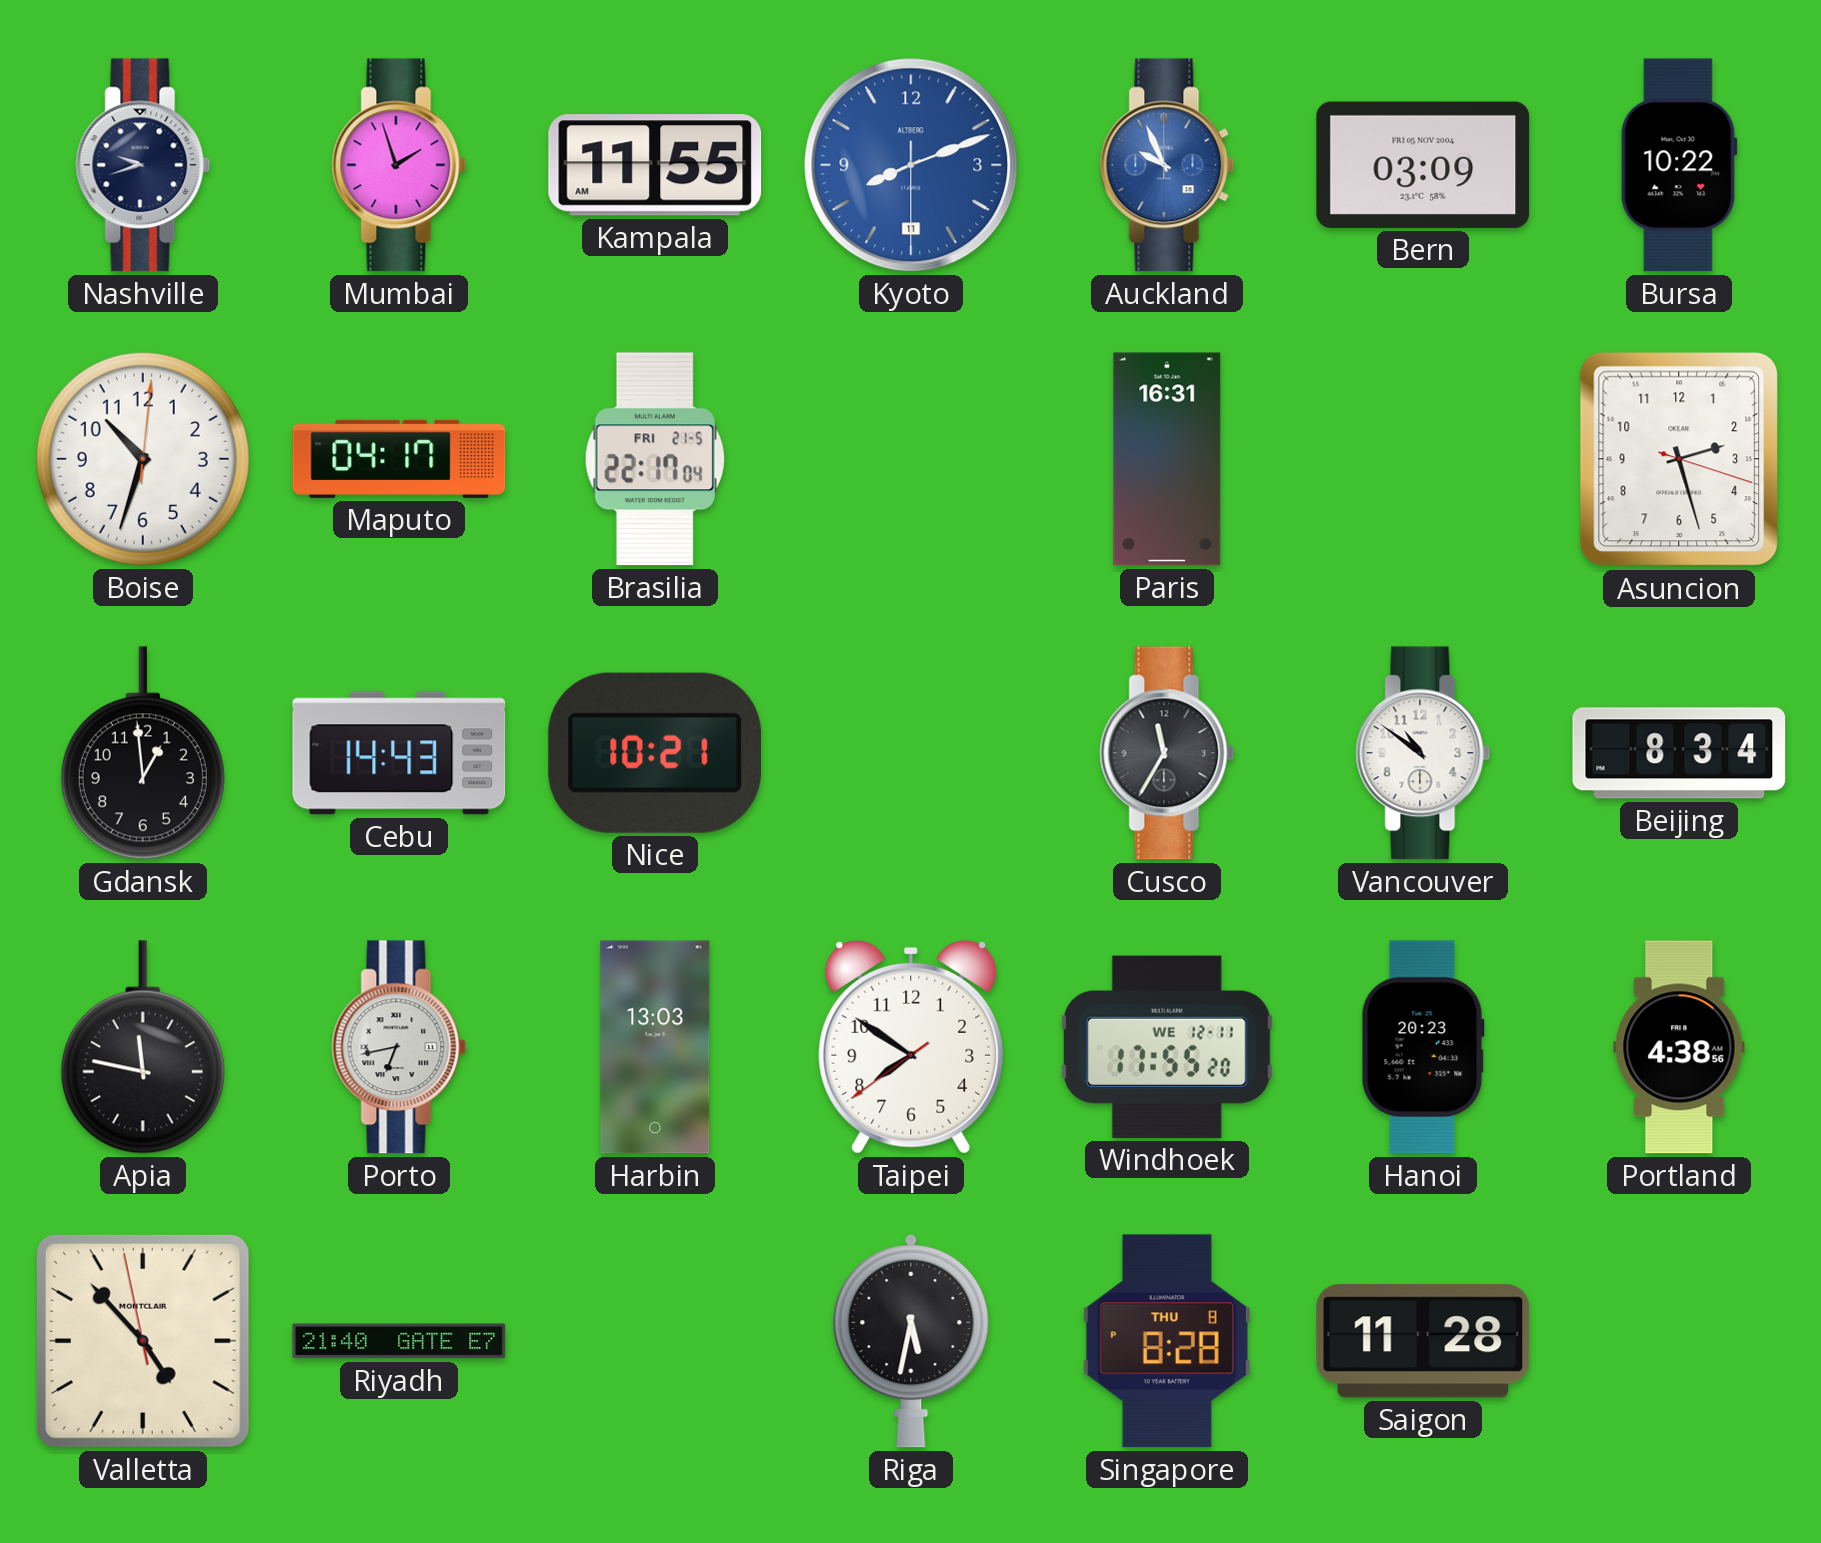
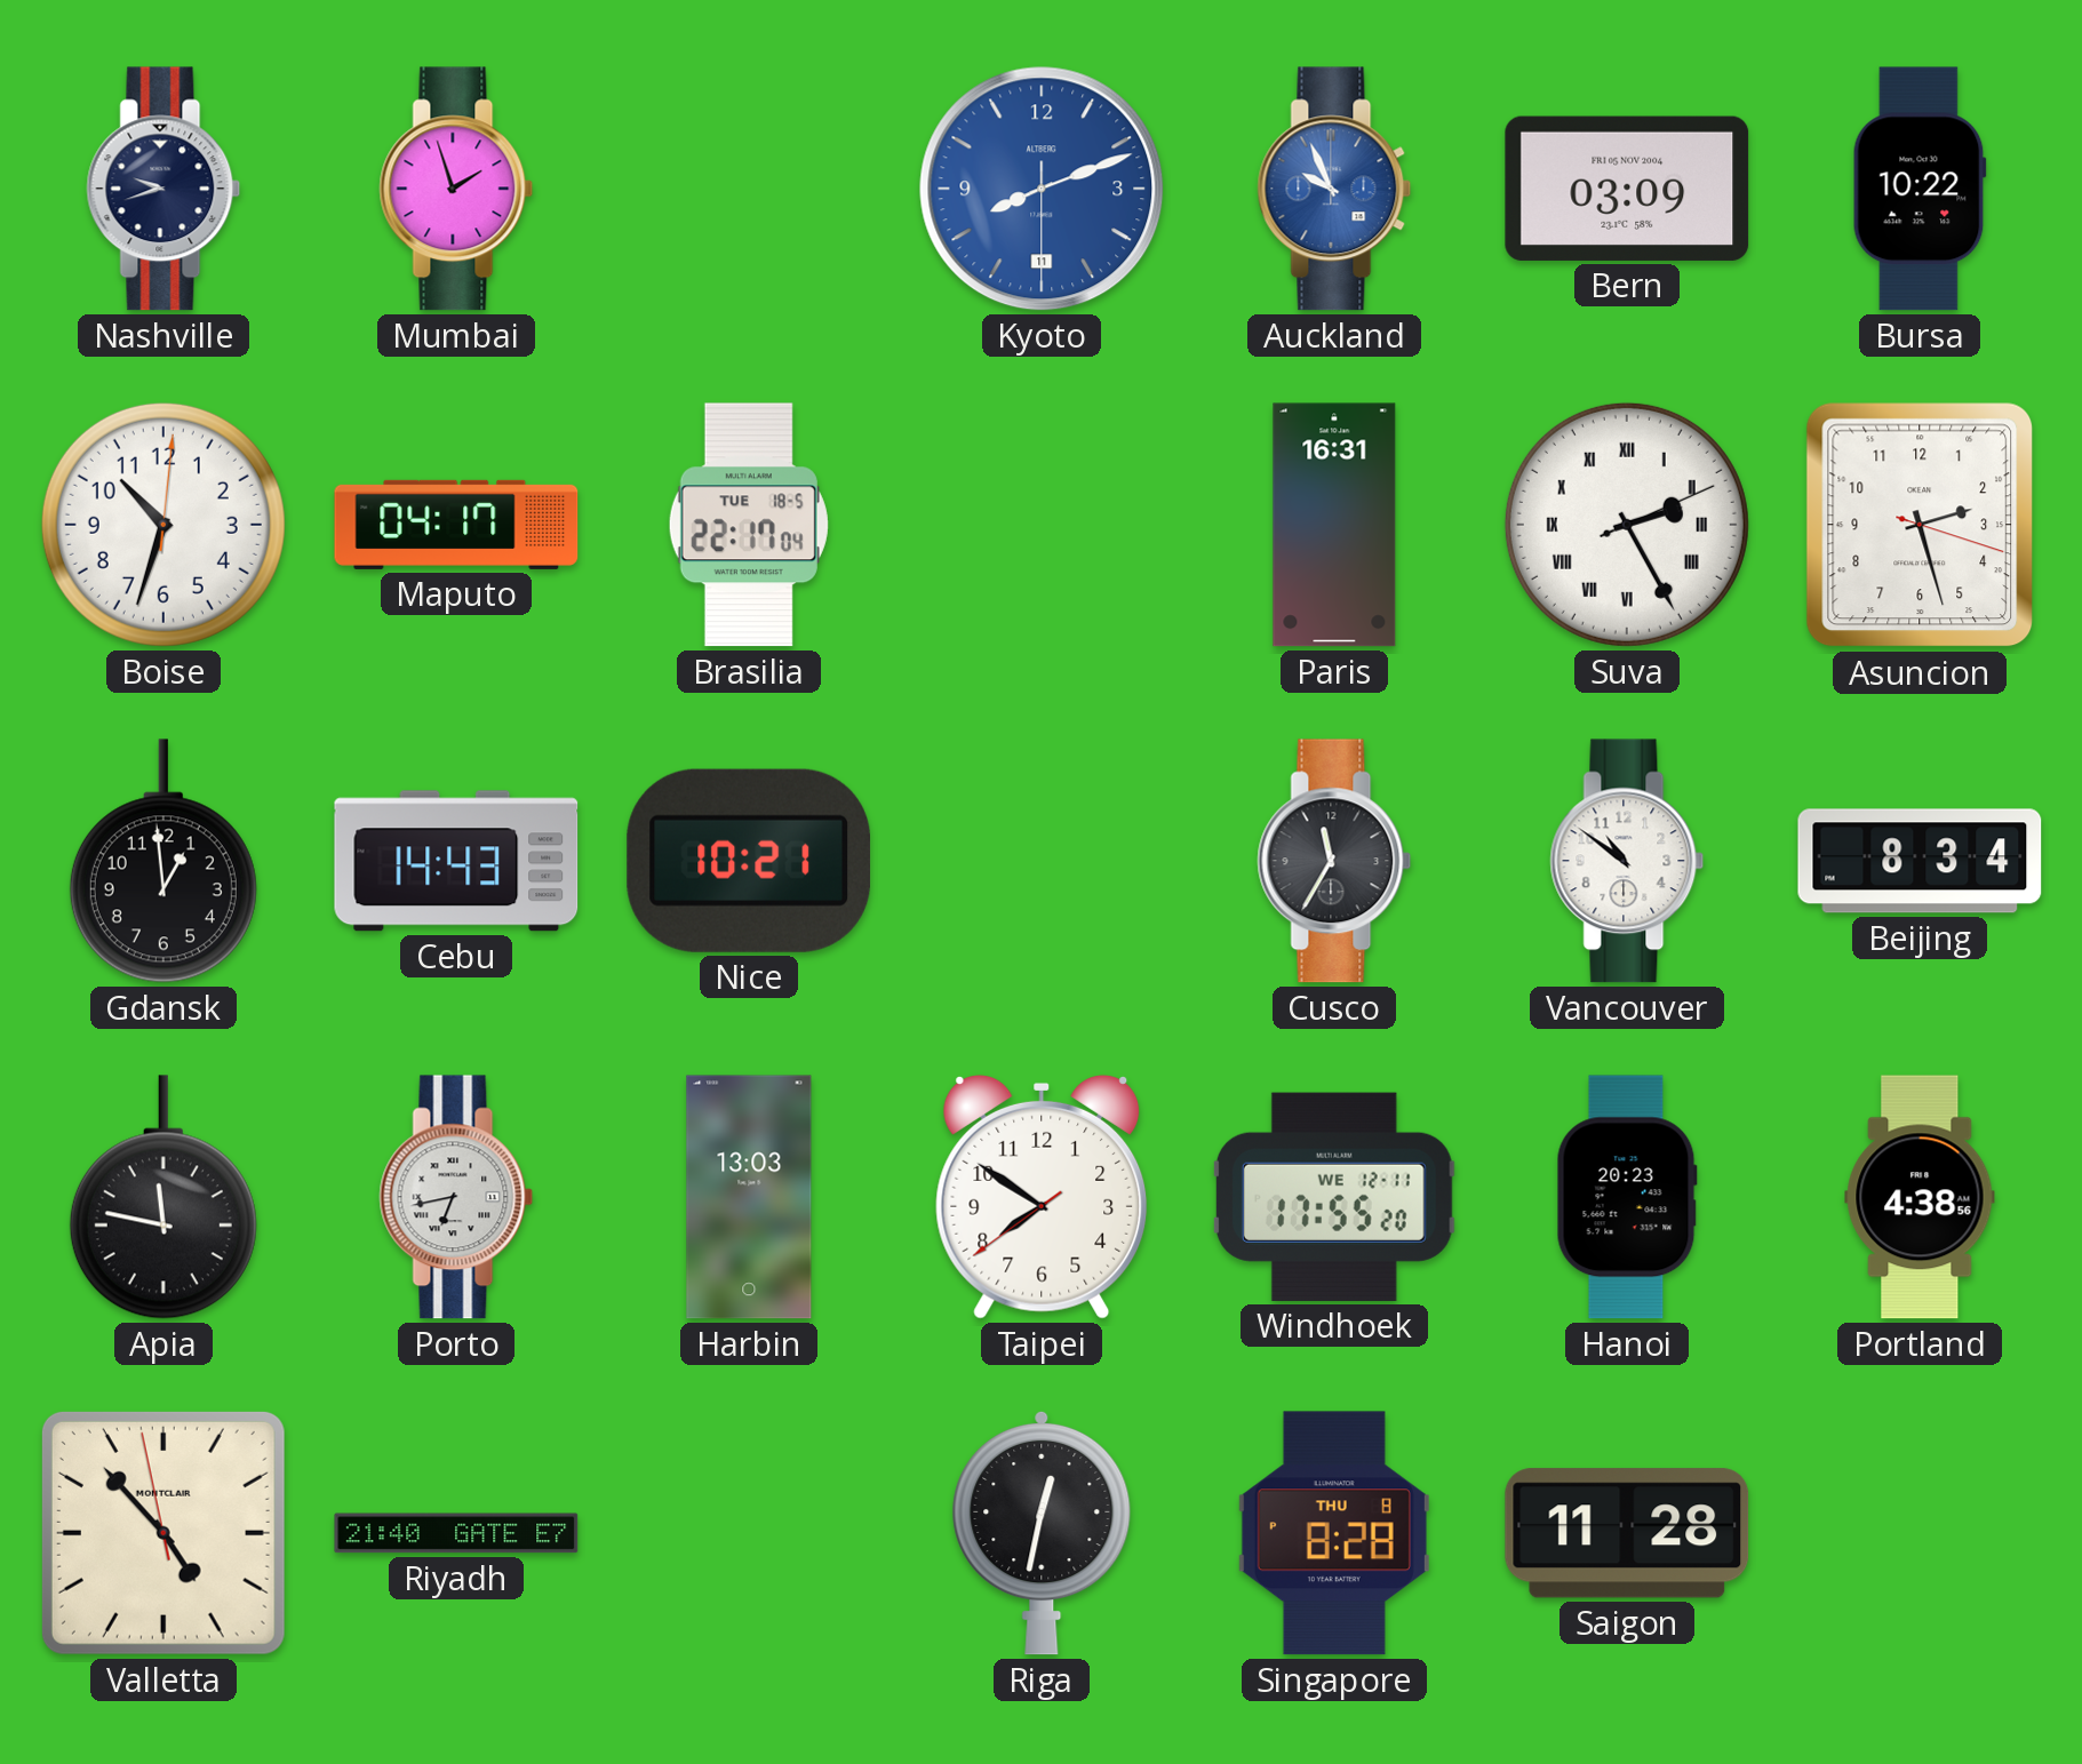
Kampala: 11:55 -> none
Brasilia date: FRI 21-5 -> TUE 18-5
Suva: none -> 2:25
Riga: 5:32 -> 12:32
